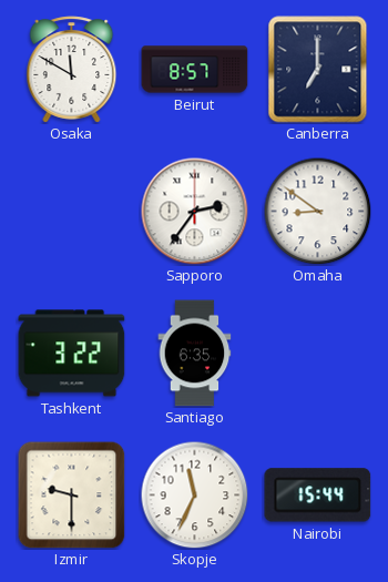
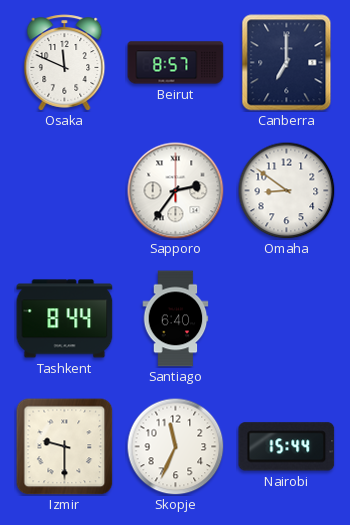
Osaka: 11:50 -> 11:49
Tashkent: 3:22 -> 8:44
Santiago: 6:35 -> 6:40
